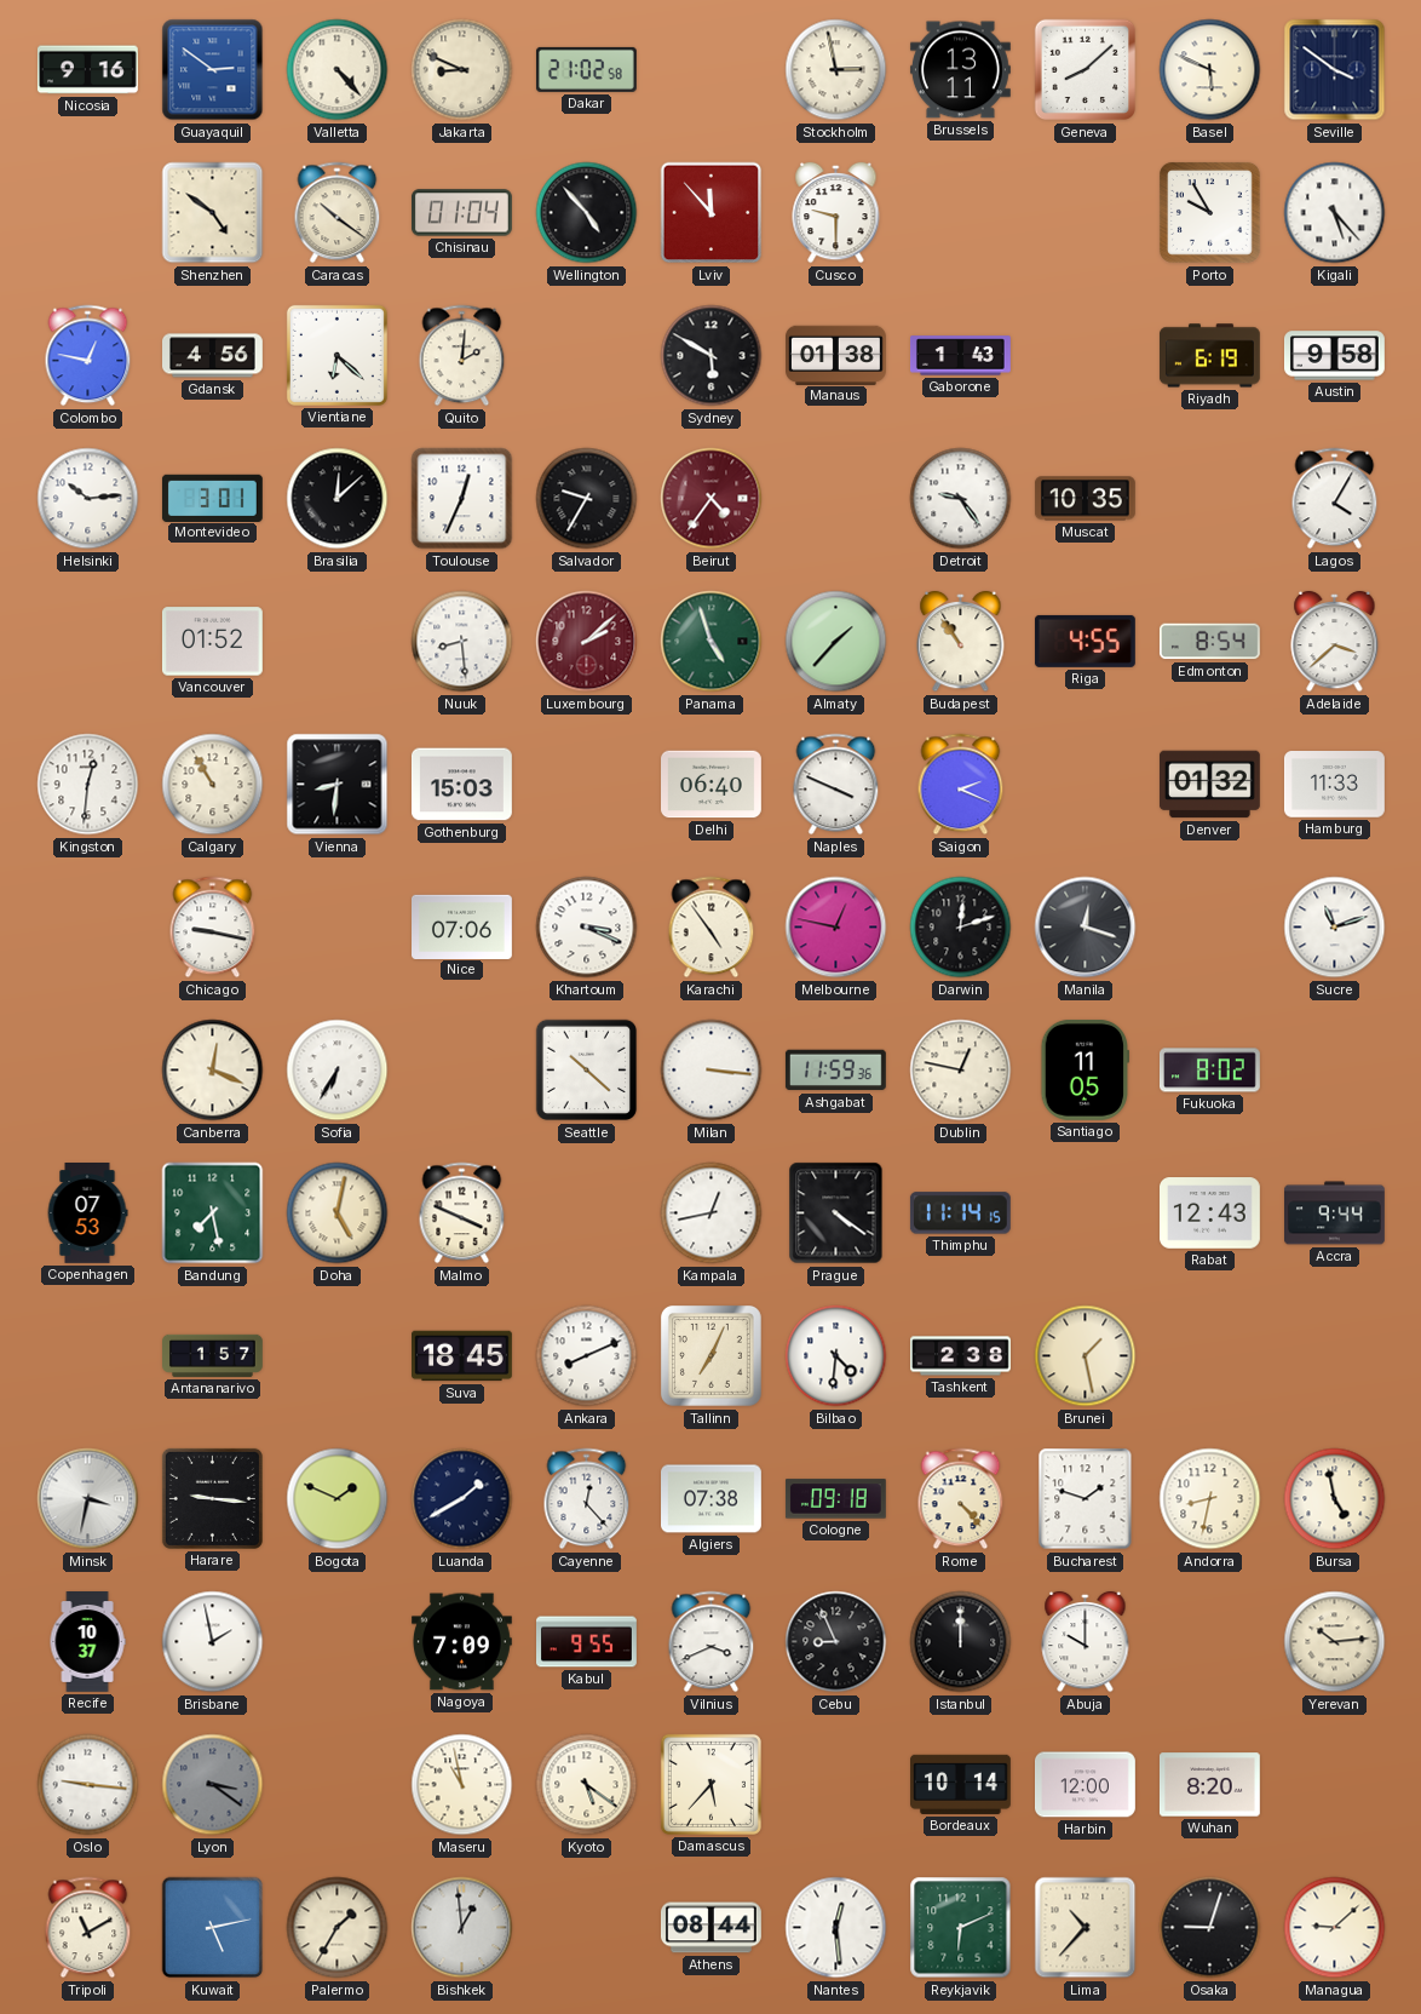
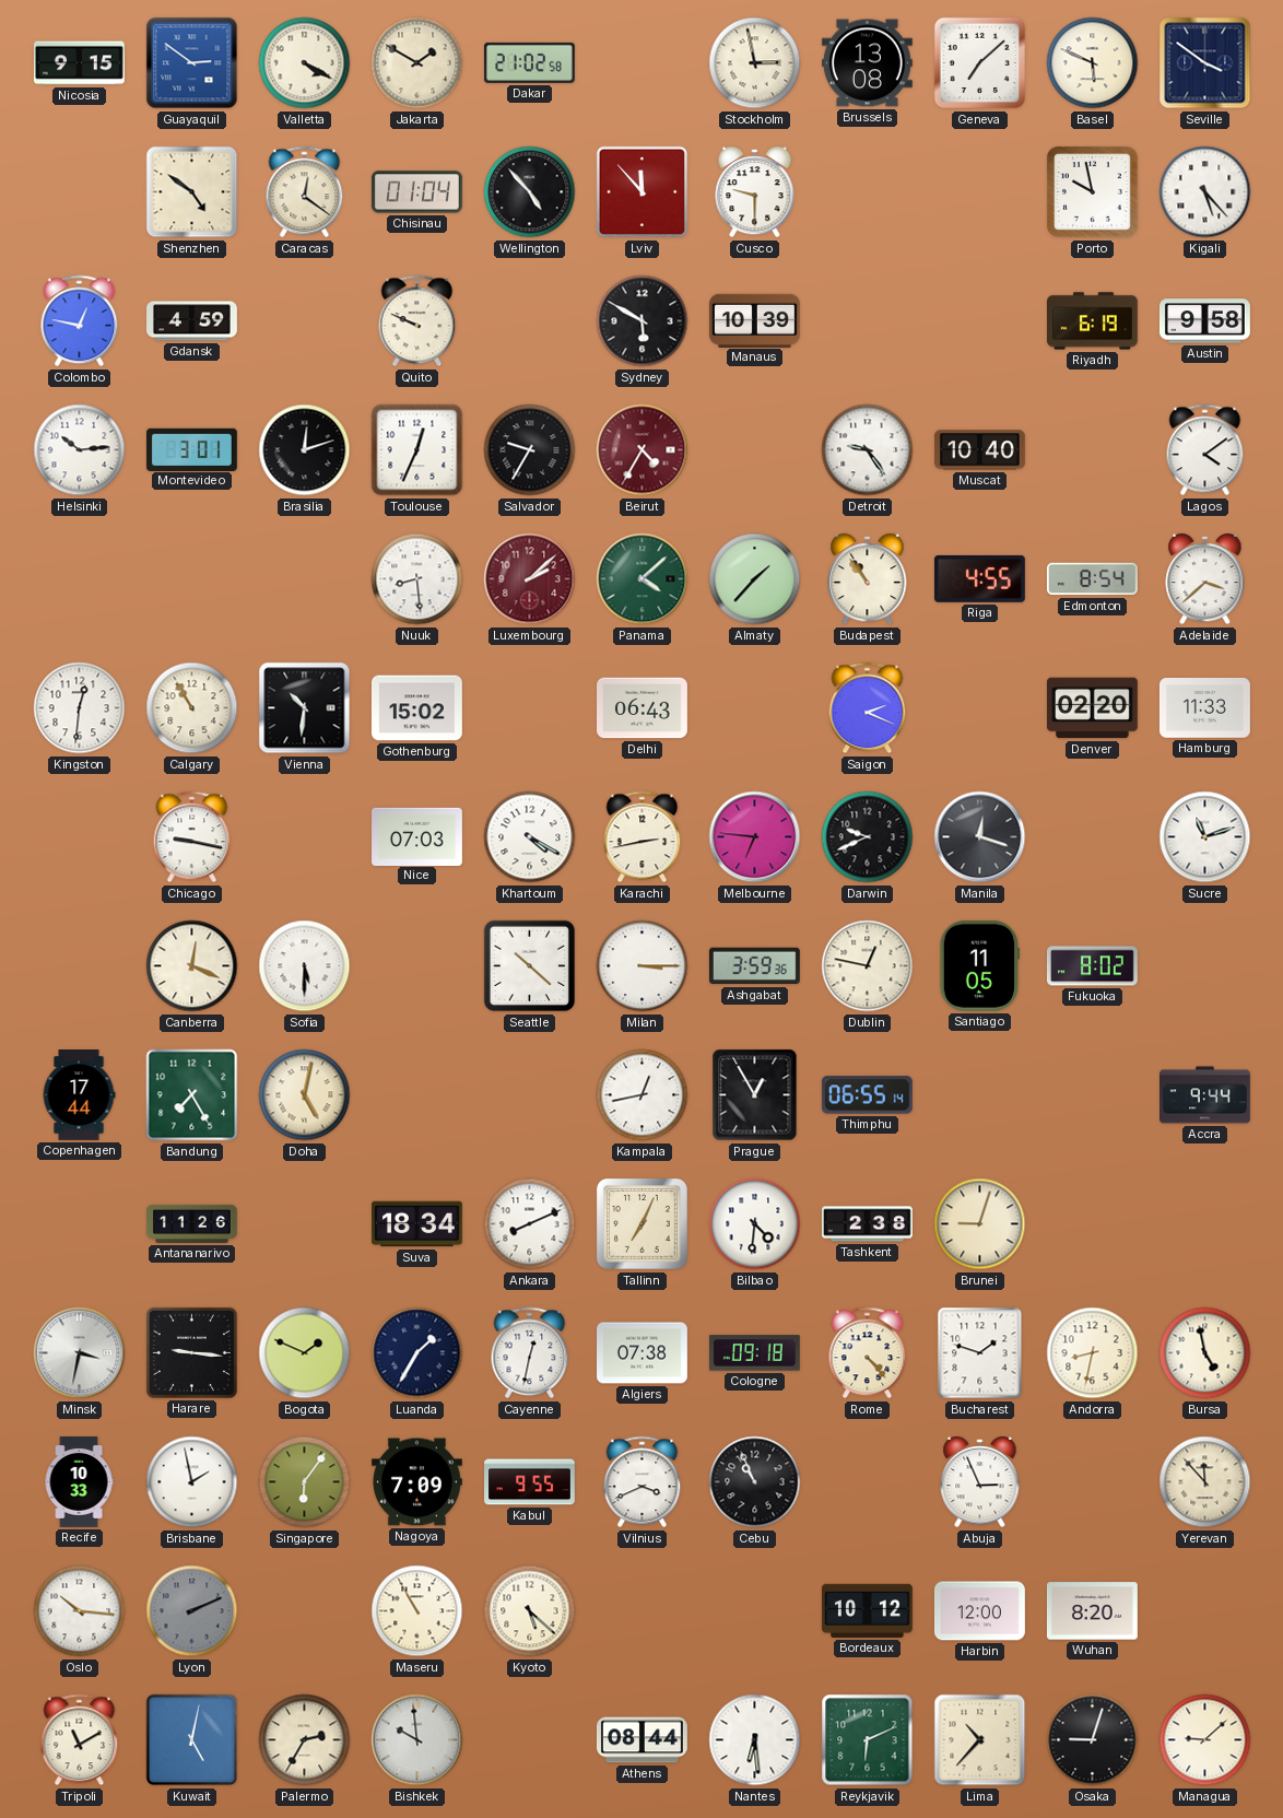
Nicosia: 9:16 -> 9:15
Valletta: 4:23 -> 4:20
Jakarta: 8:49 -> 1:50
Brussels: 13:11 -> 13:08
Geneva: 8:08 -> 7:08
Caracas: 10:21 -> 12:21
Porto: 9:55 -> 9:58
Gdansk: 4:56 -> 4:59
Vientiane: 6:22 -> none
Quito: 2:01 -> 9:49
Manaus: 01:38 -> 10:39
Gaborone: 1:43 -> none
Brasilia: 12:08 -> 12:12
Beirut: 4:36 -> 4:35
Muscat: 10:35 -> 10:40
Lagos: 4:05 -> 4:09
Vancouver: 01:52 -> none
Panama: 4:57 -> 4:08
Vienna: 8:31 -> 10:31
Gothenburg: 15:03 -> 15:02
Delhi: 06:40 -> 06:43
Naples: 3:49 -> none
Denver: 01:32 -> 02:20
Nice: 07:06 -> 07:03
Khartoum: 3:19 -> 4:20
Karachi: 4:54 -> 2:43
Melbourne: 12:47 -> 6:46
Darwin: 12:12 -> 9:41
Sofia: 6:35 -> 5:30
Milan: 3:16 -> 3:15
Ashgabat: 11:59 -> 3:59
Copenhagen: 07:53 -> 17:44
Bandung: 7:28 -> 7:25
Malmo: 3:49 -> none
Prague: 4:21 -> 12:55
Thimphu: 11:14 -> 06:55
Rabat: 12:43 -> none
Antananarivo: 1:57 -> 11:26
Suva: 18:45 -> 18:34
Brunei: 1:28 -> 9:03
Luanda: 1:40 -> 1:35
Cayenne: 12:23 -> 12:32
Recife: 10:37 -> 10:33
Singapore: none -> 6:06
Cebu: 8:56 -> 10:56
Istanbul: 12:00 -> none
Abuja: 10:00 -> 2:56
Yerevan: 10:14 -> 11:53
Oslo: 9:16 -> 10:16
Lyon: 3:21 -> 2:11
Maseru: 10:58 -> 10:55
Kyoto: 5:21 -> 5:22
Damascus: 5:37 -> none
Bordeaux: 10:14 -> 10:12
Kuwait: 5:13 -> 5:02
Palermo: 1:35 -> 2:35
Bishkek: 12:59 -> 9:59
Nantes: 12:29 -> 6:29
